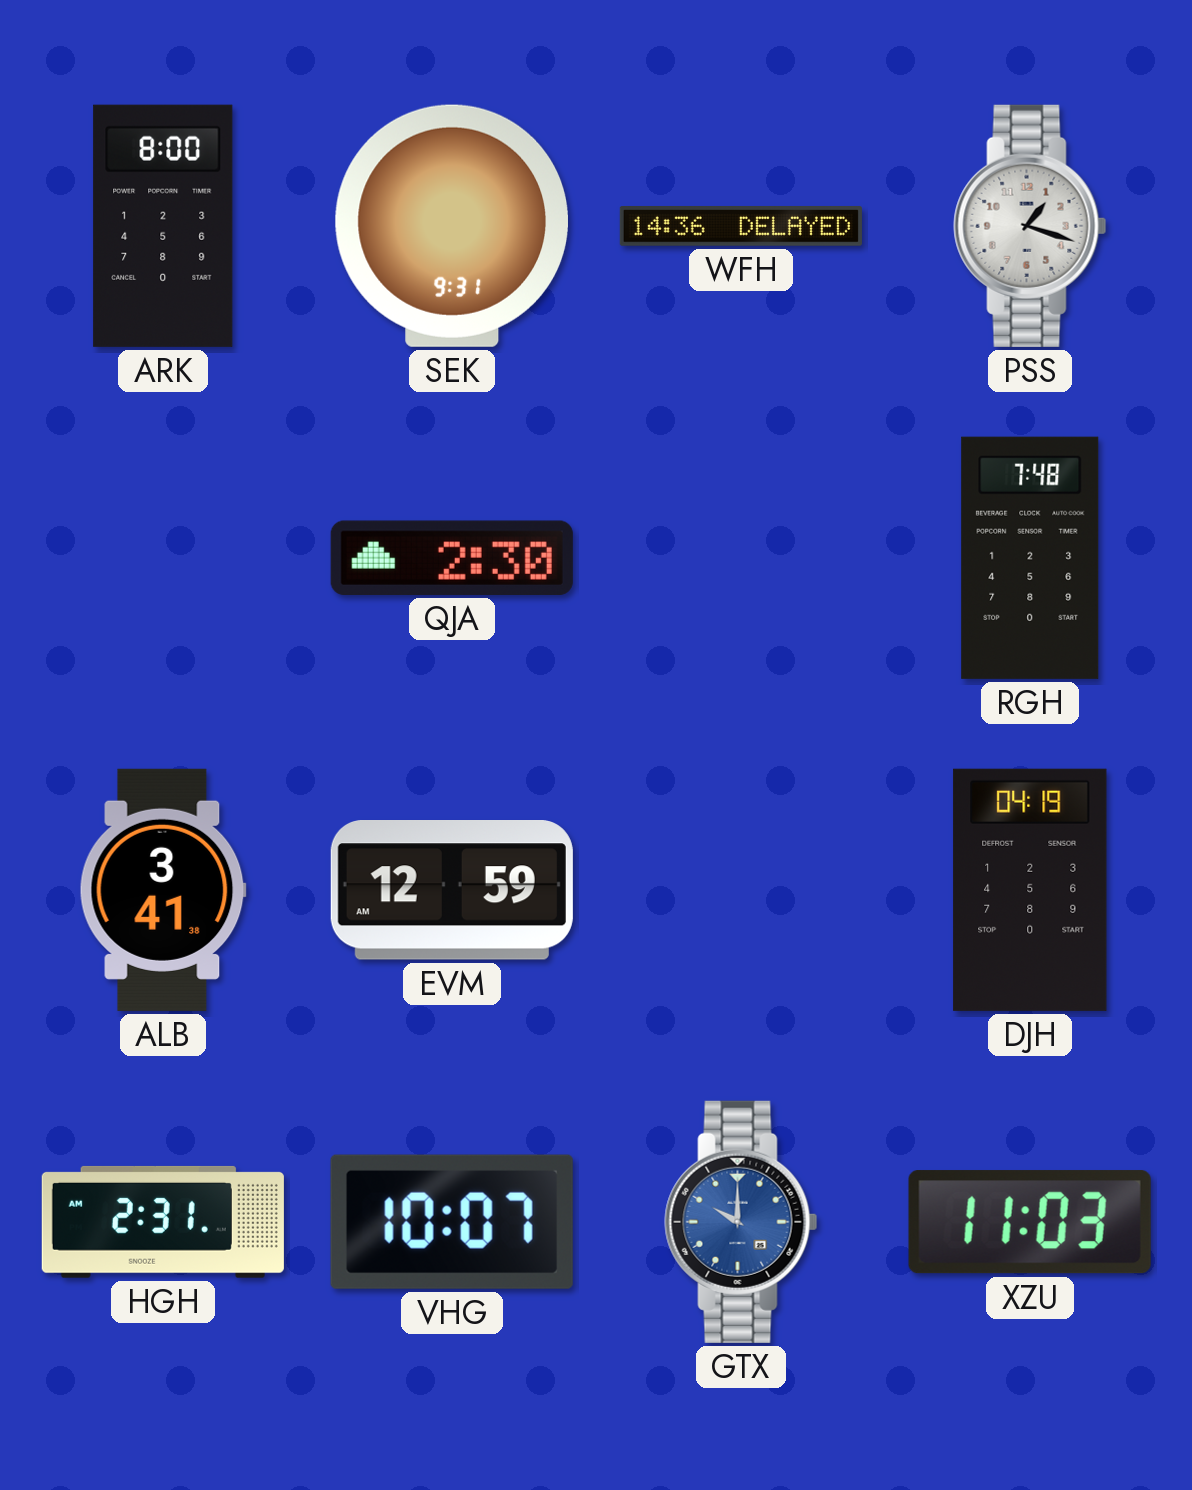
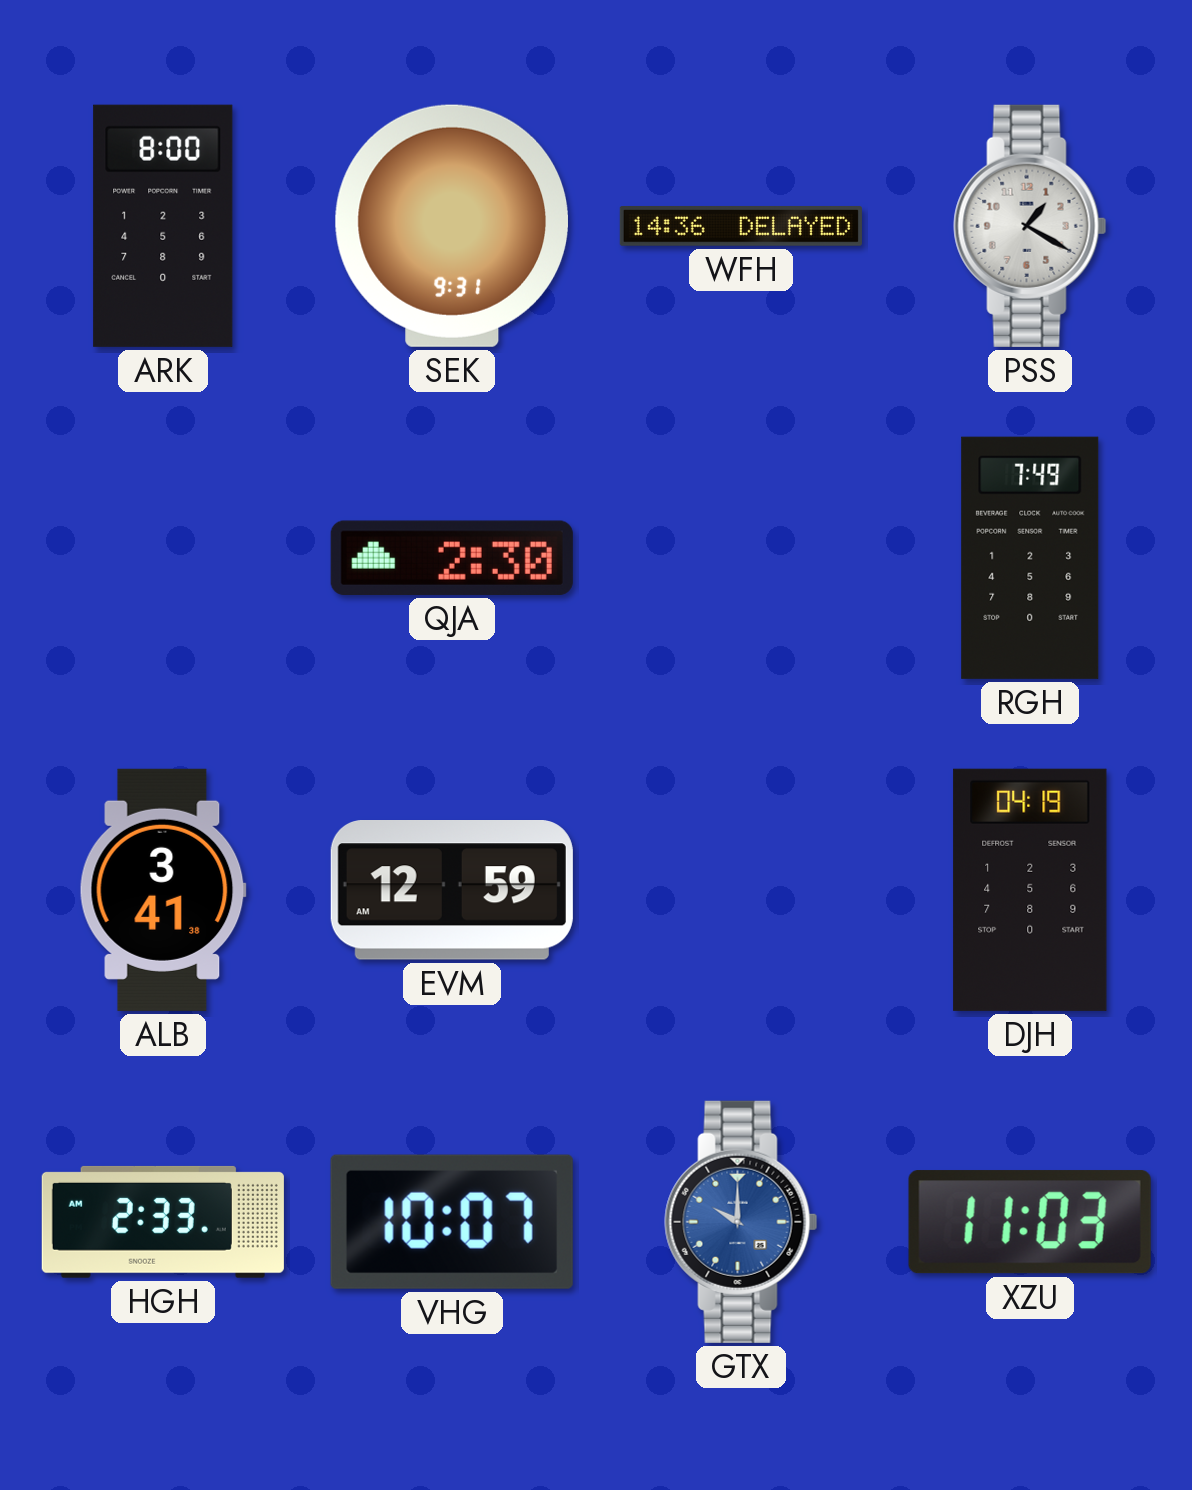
PSS: 1:18 -> 1:20
RGH: 7:48 -> 7:49
HGH: 2:31 -> 2:33
